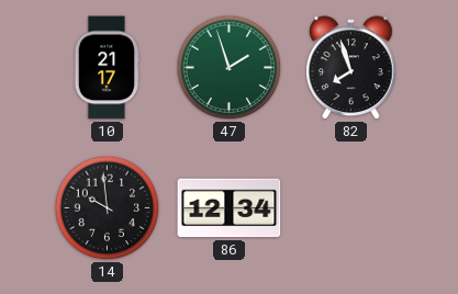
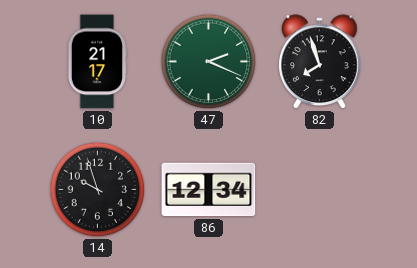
47: 1:57 -> 2:19
14: 9:59 -> 9:57
